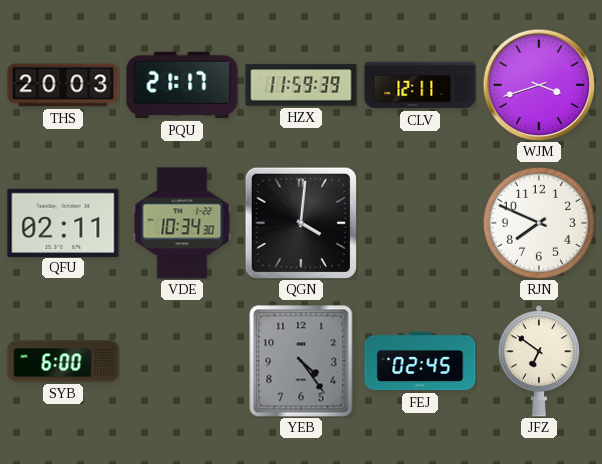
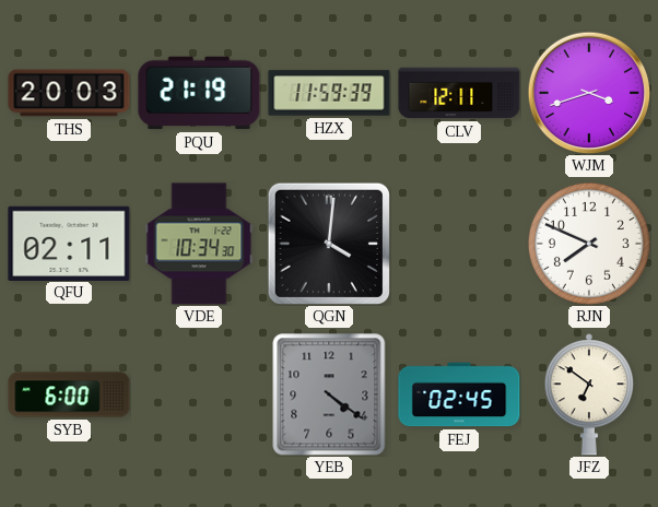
PQU: 21:17 -> 21:19
YEB: 4:24 -> 4:21
